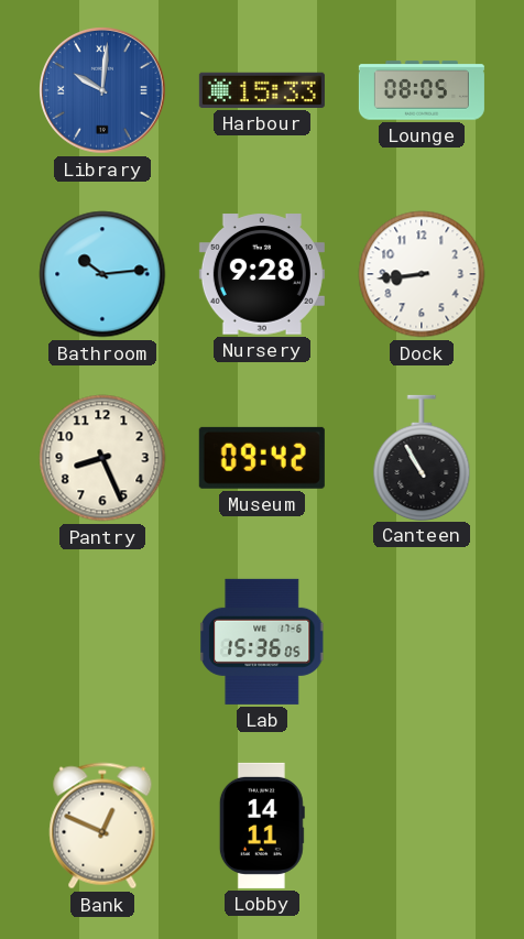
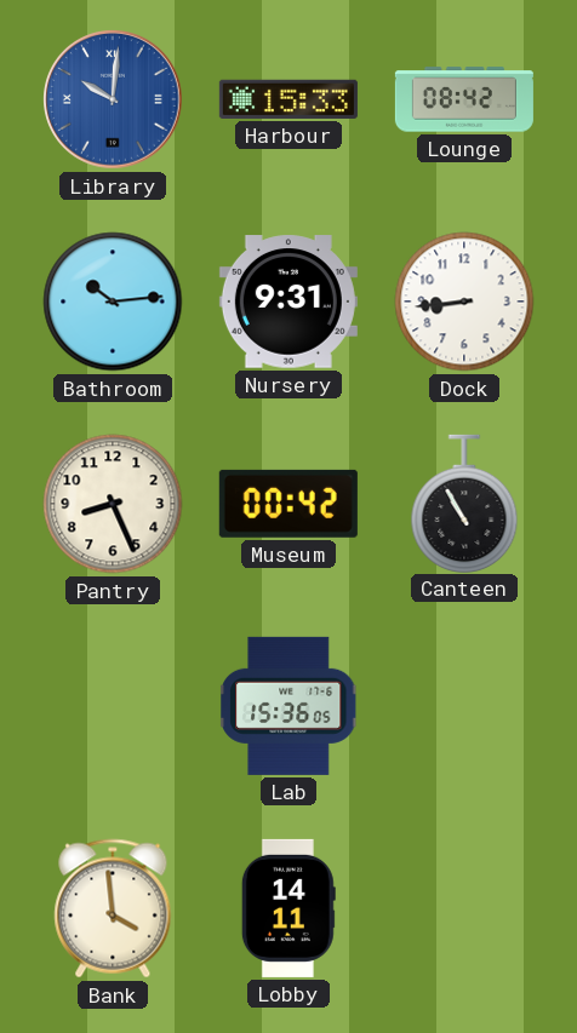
Lounge: 08:05 -> 08:42
Nursery: 9:28 -> 9:31
Museum: 09:42 -> 00:42
Bank: 12:49 -> 3:59
